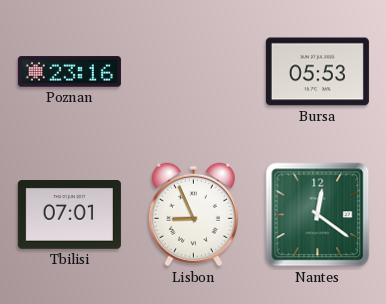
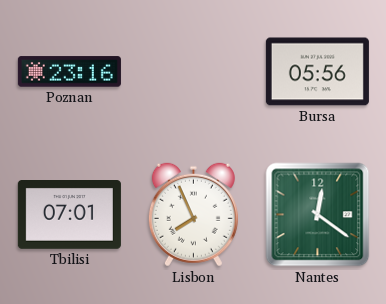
Bursa: 05:53 -> 05:56
Lisbon: 8:56 -> 7:56
